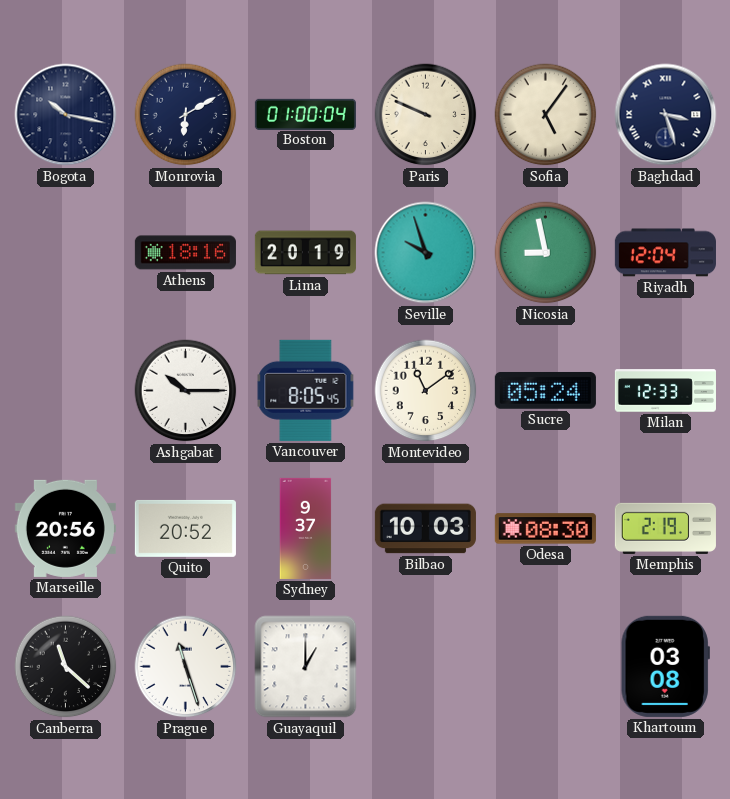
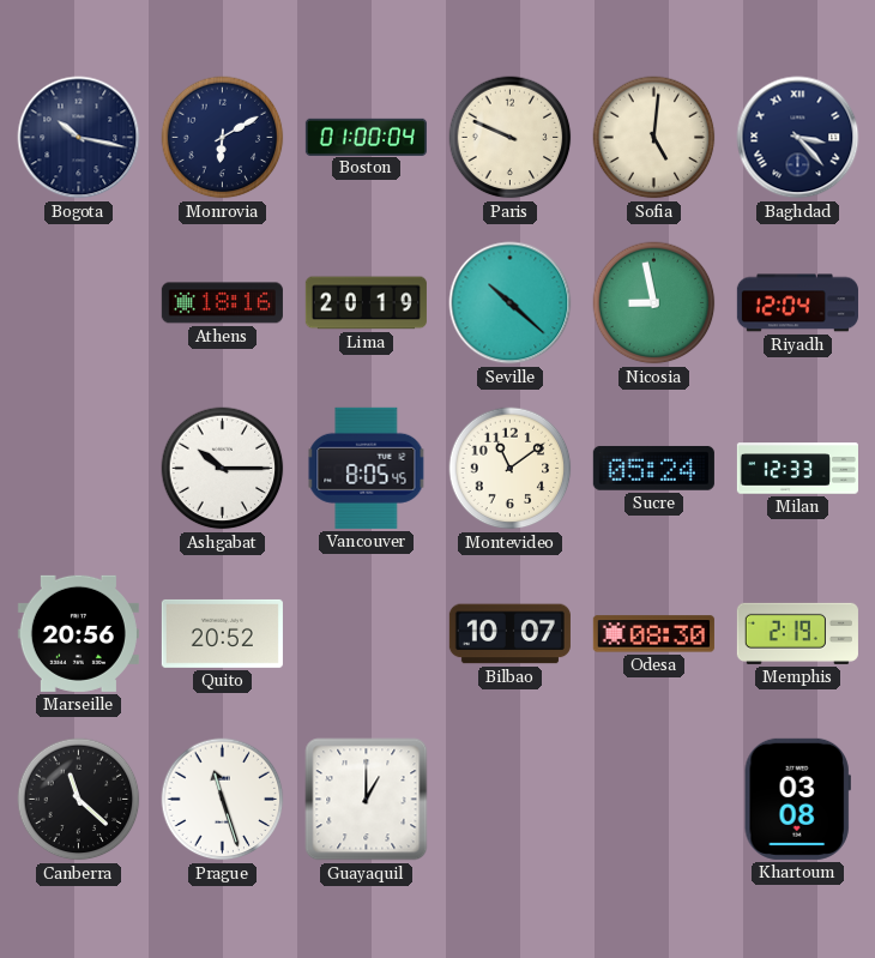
Sofia: 5:06 -> 5:01
Baghdad: 3:27 -> 3:23
Seville: 9:57 -> 10:22
Sydney: 9:37 -> none
Bilbao: 10:03 -> 10:07
